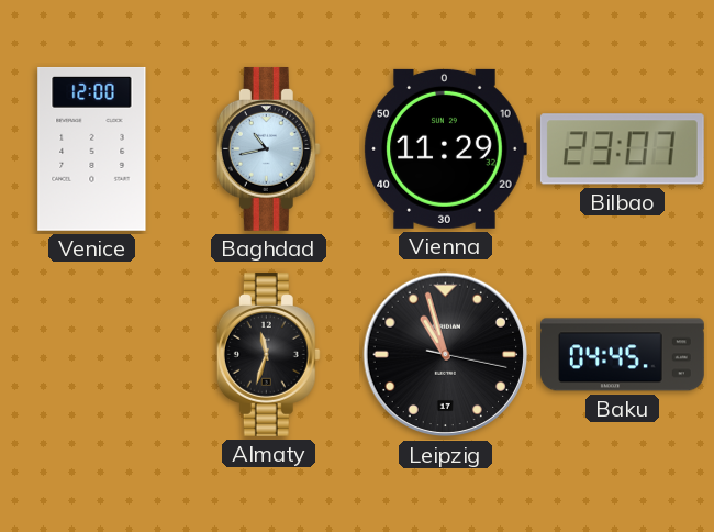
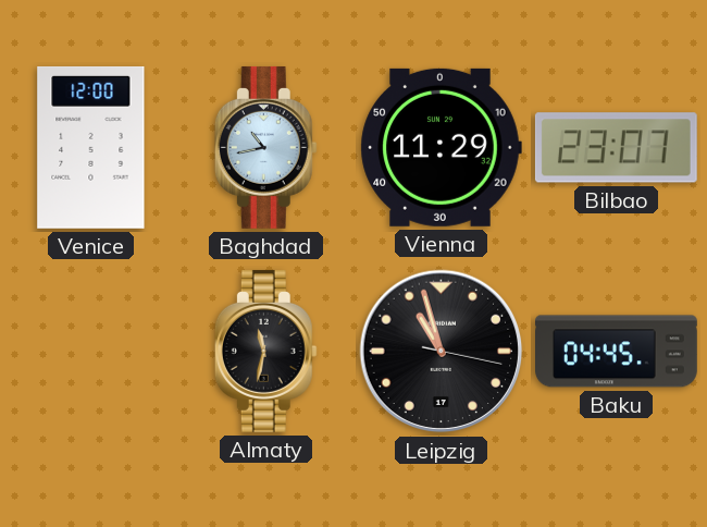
Almaty: 11:33 -> 11:32
